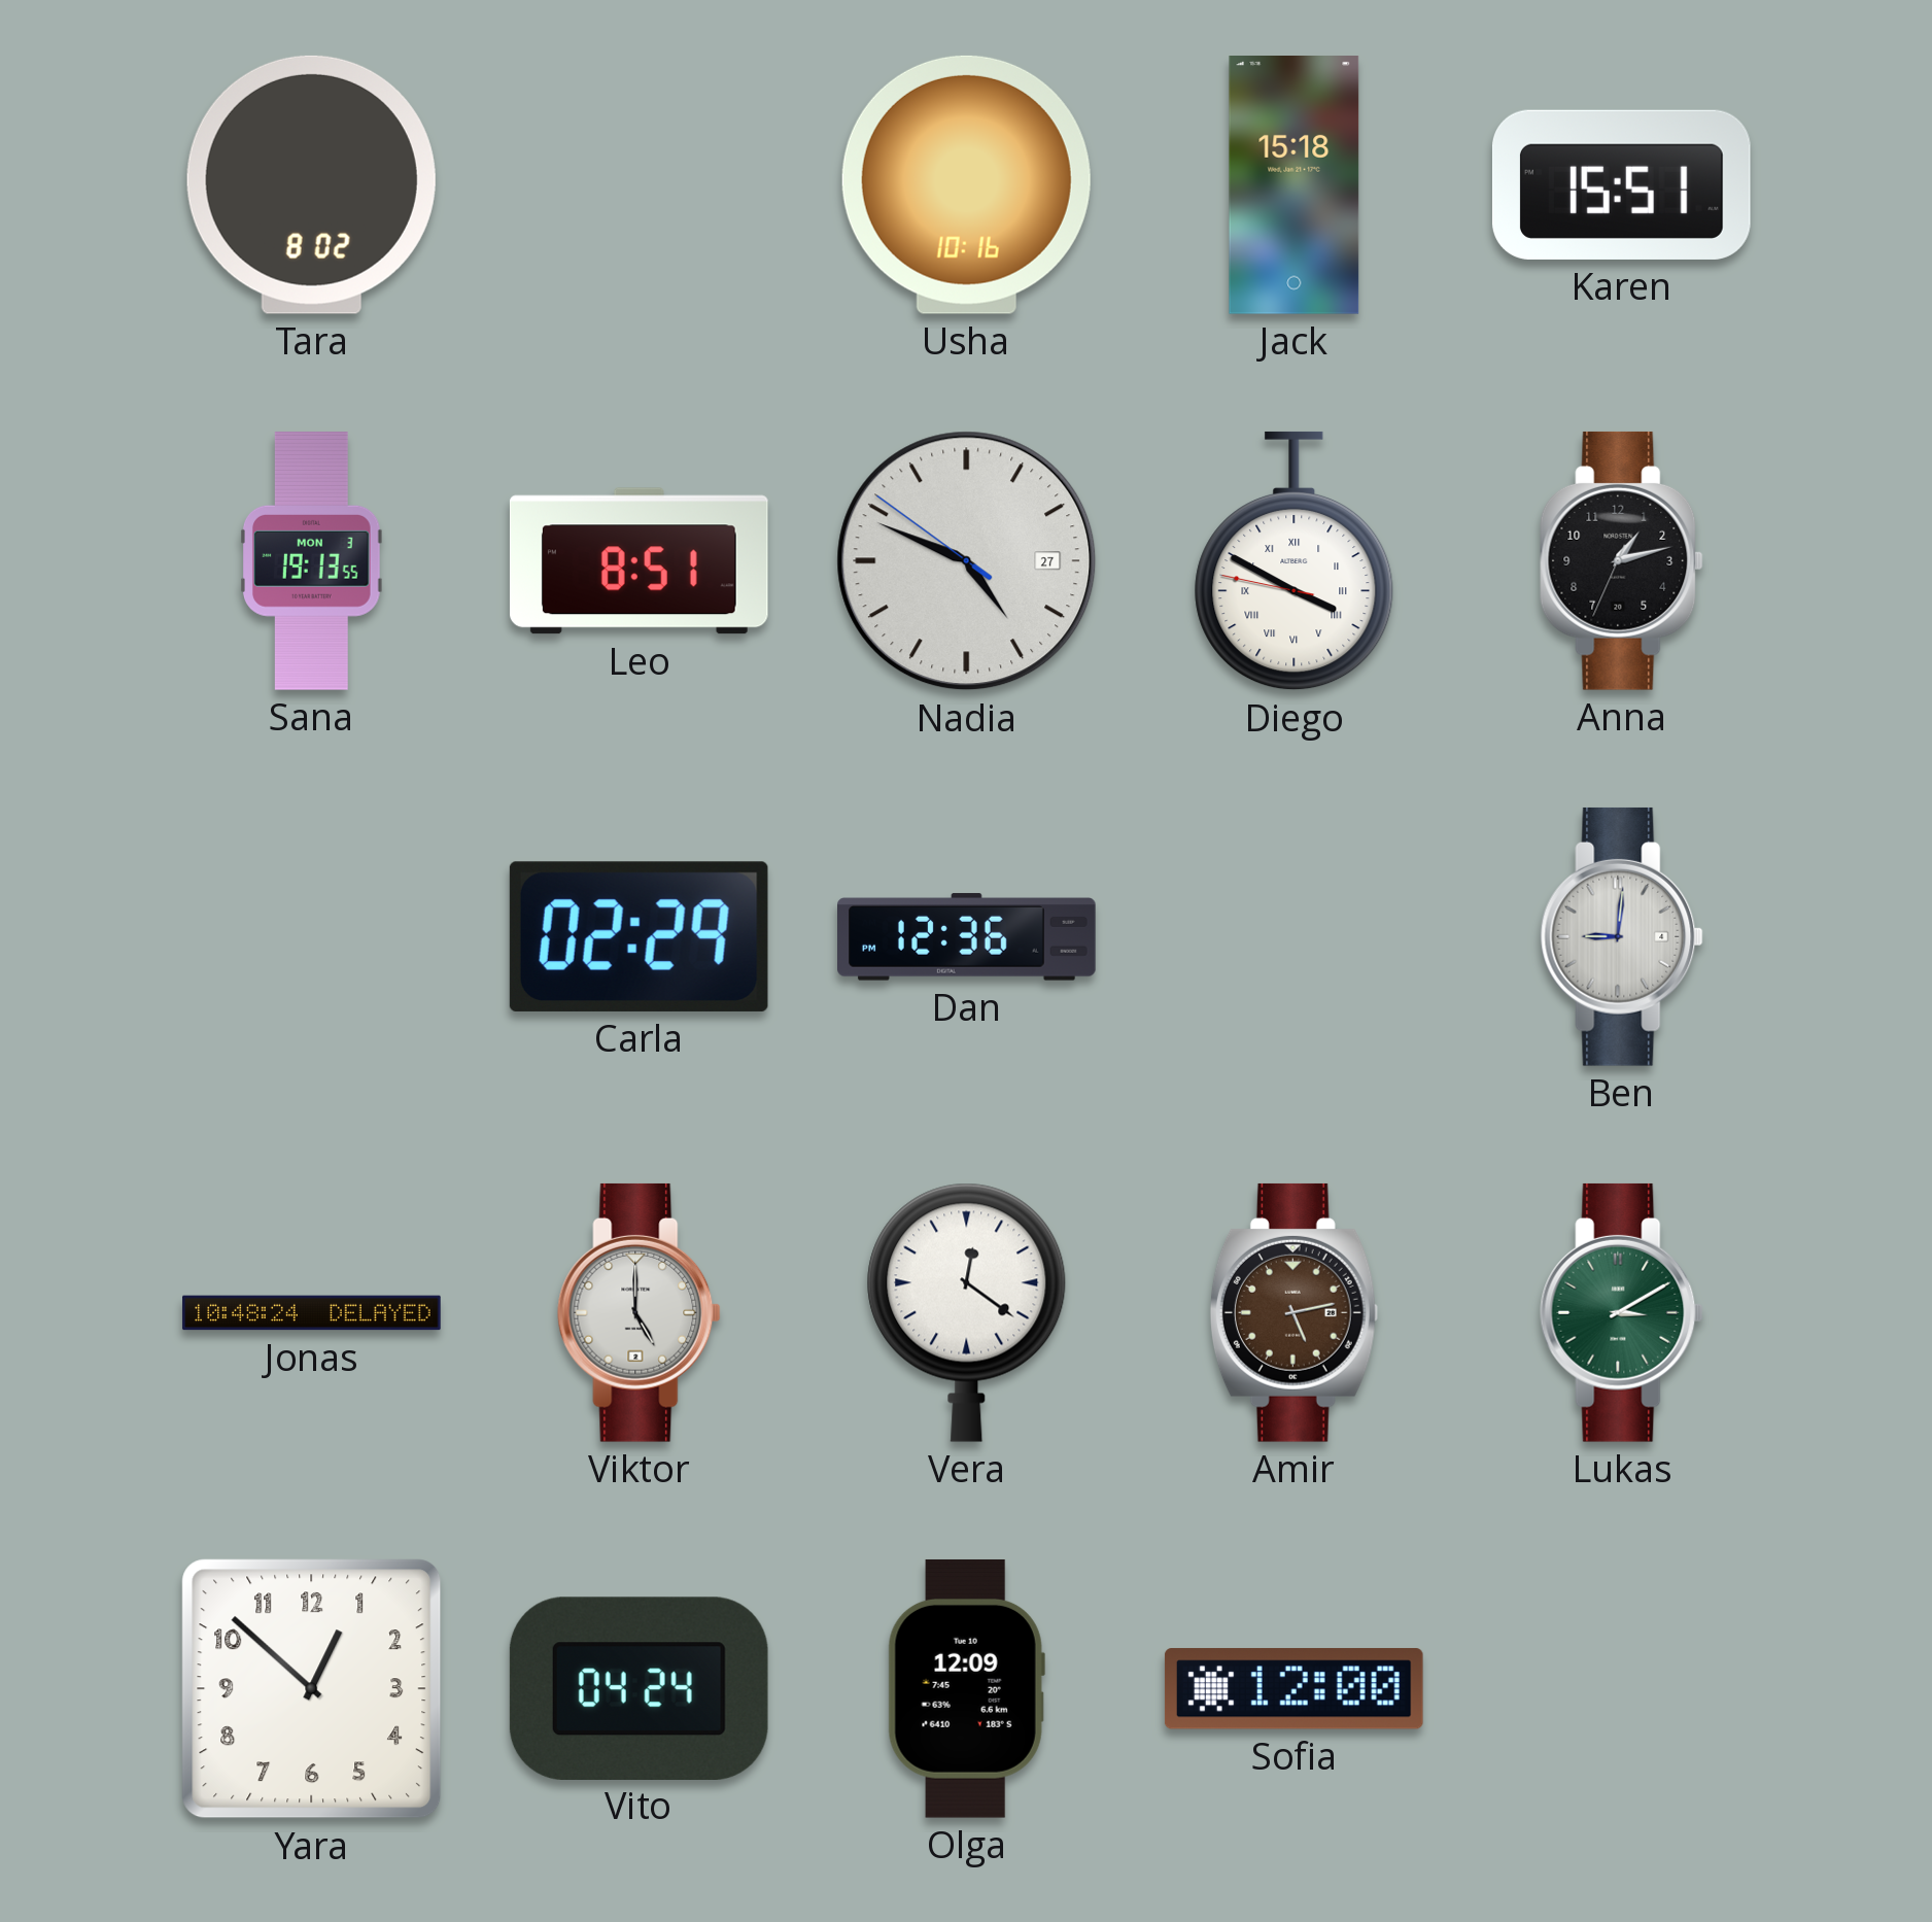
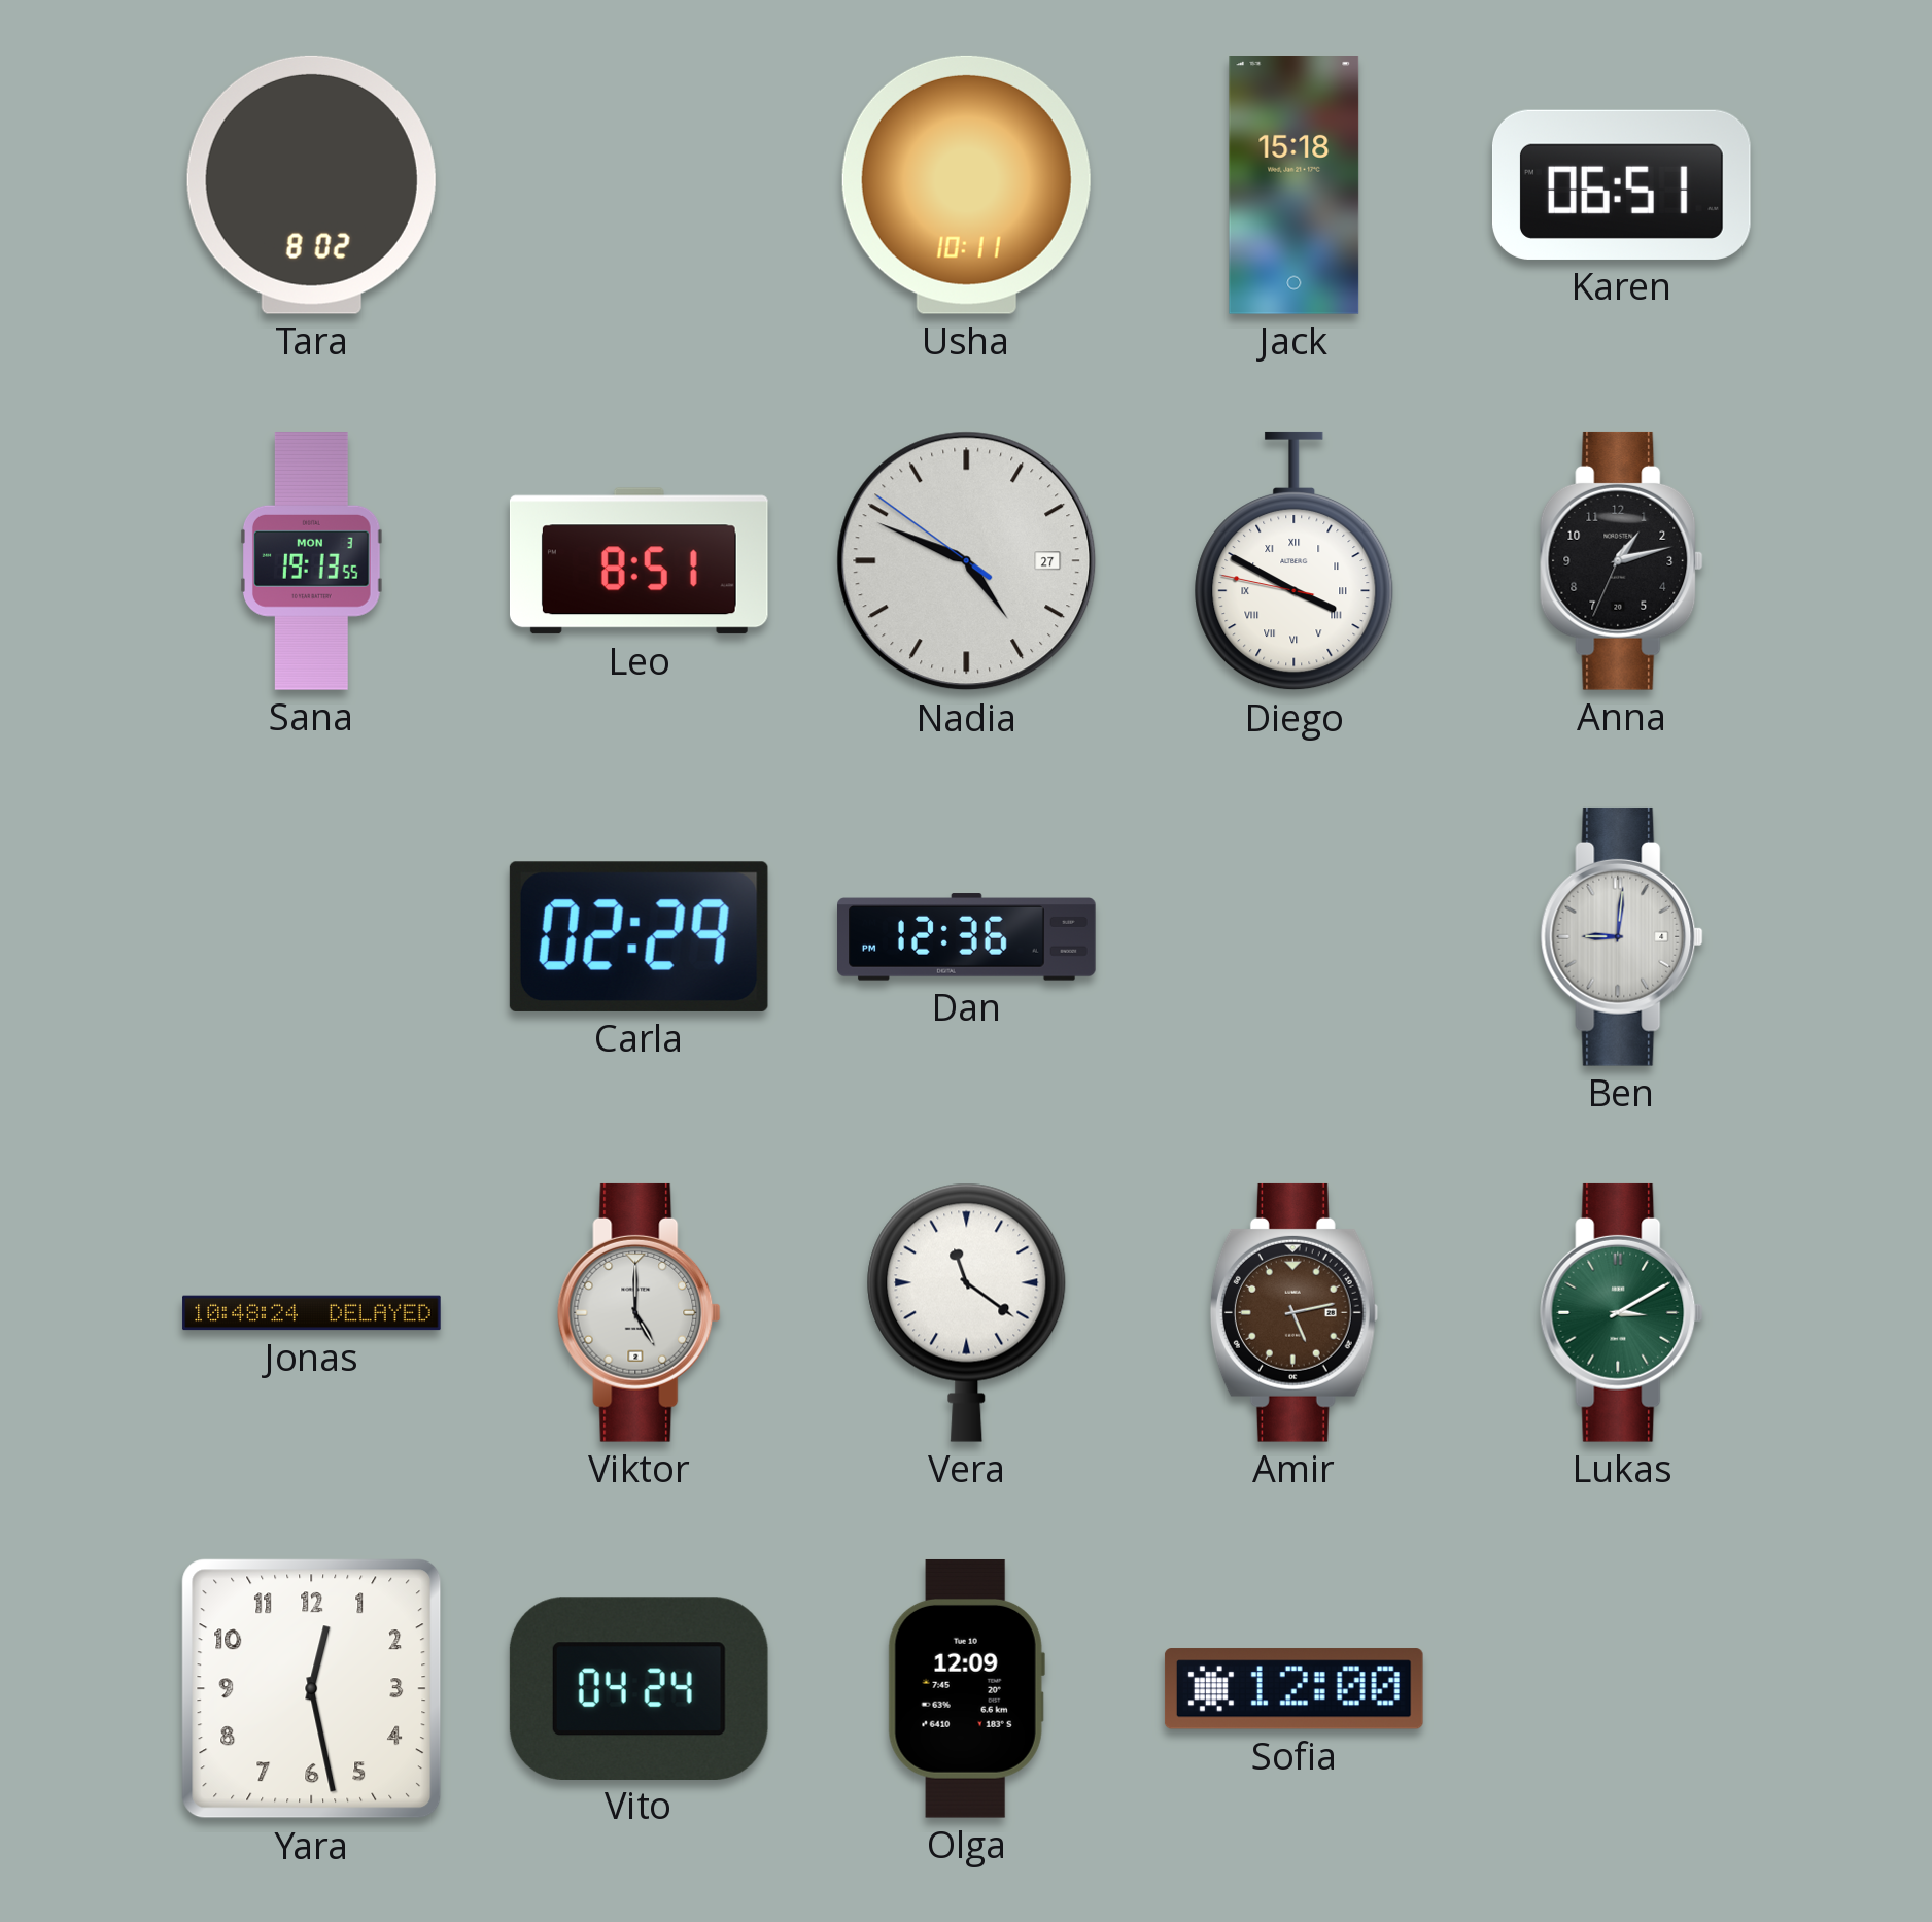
Usha: 10:16 -> 10:11
Karen: 15:51 -> 06:51
Vera: 12:21 -> 11:21
Yara: 12:52 -> 12:28
